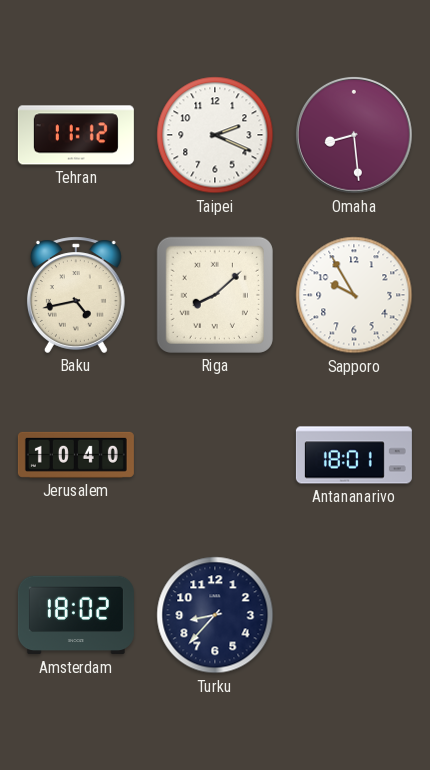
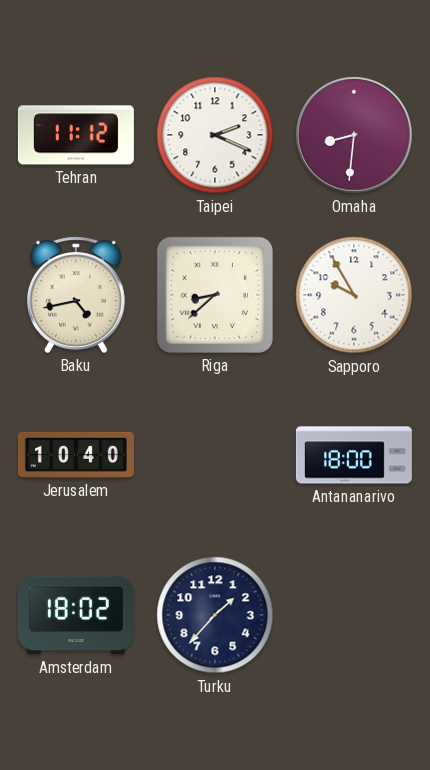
Omaha: 8:29 -> 8:31
Riga: 8:08 -> 8:38
Antananarivo: 18:01 -> 18:00
Turku: 8:37 -> 1:37
